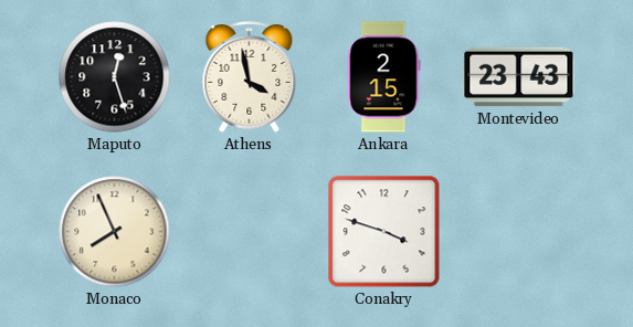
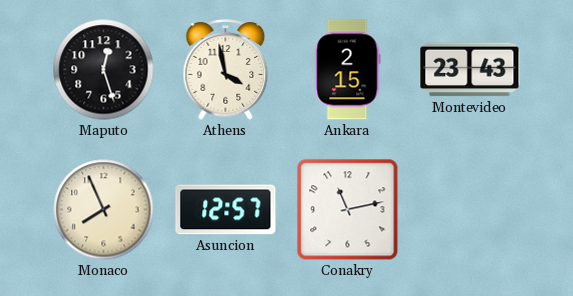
Asuncion: none -> 12:57
Conakry: 3:48 -> 11:13
